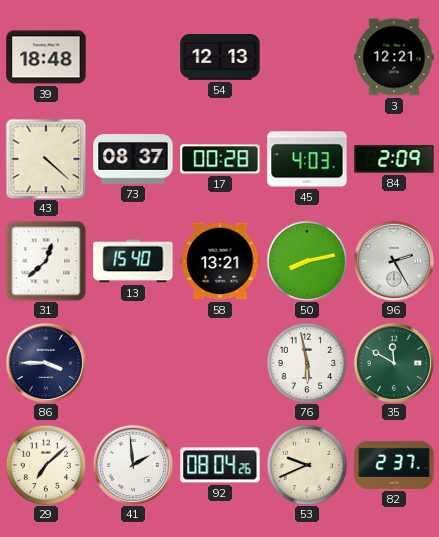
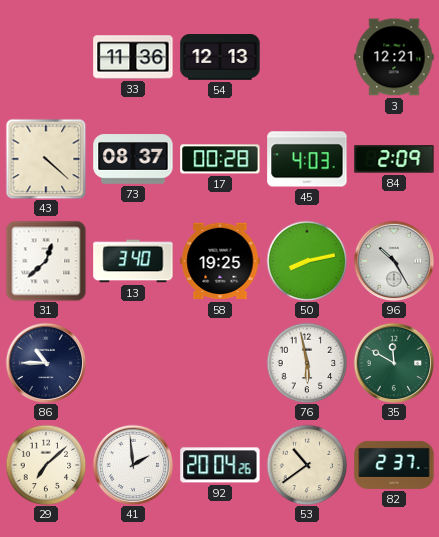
39: 18:48 -> none
33: none -> 11:36
13: 15:40 -> 3:40
58: 13:21 -> 19:25
96: 2:25 -> 10:25
86: 3:45 -> 10:45
92: 08:04 -> 20:04
53: 9:41 -> 10:39
